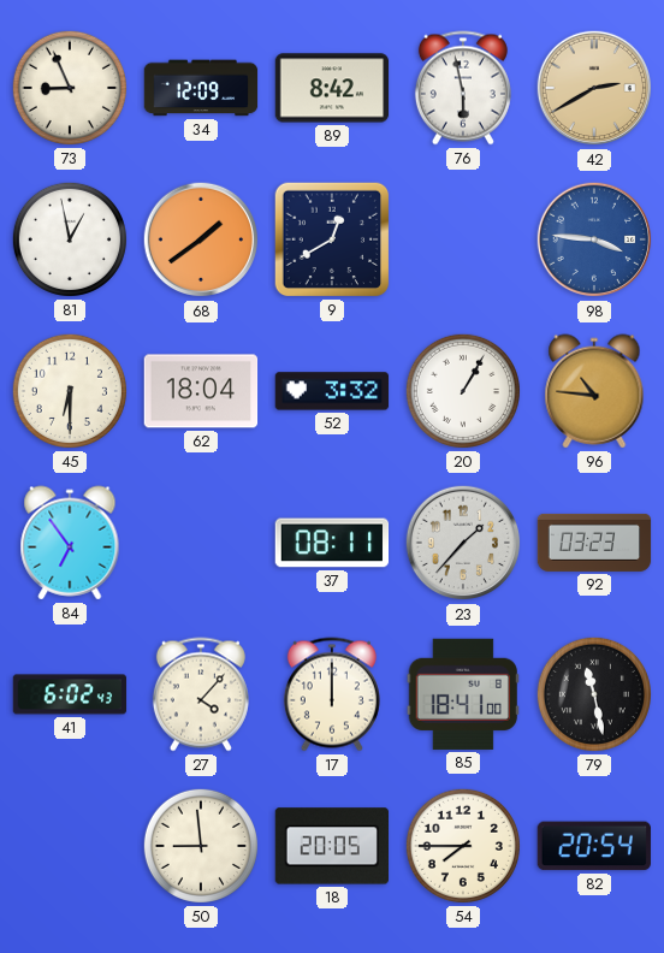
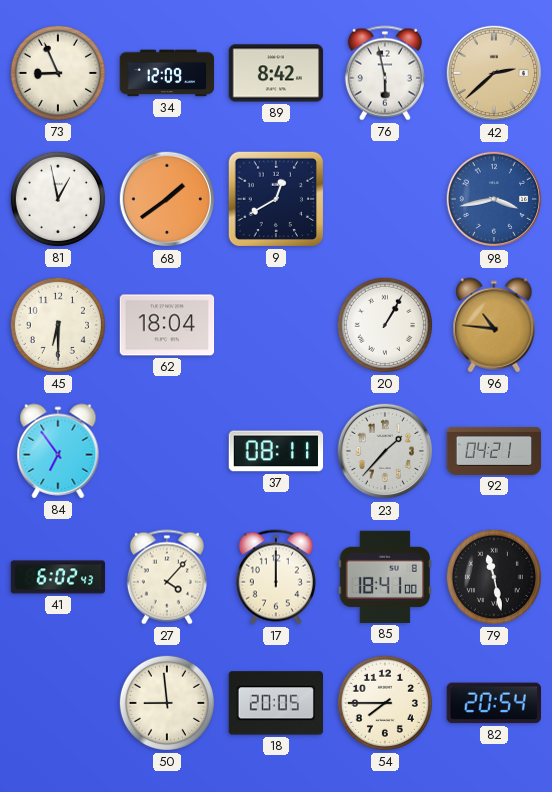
42: 2:40 -> 2:38
98: 3:46 -> 3:43
52: 3:32 -> none
92: 03:23 -> 04:21
